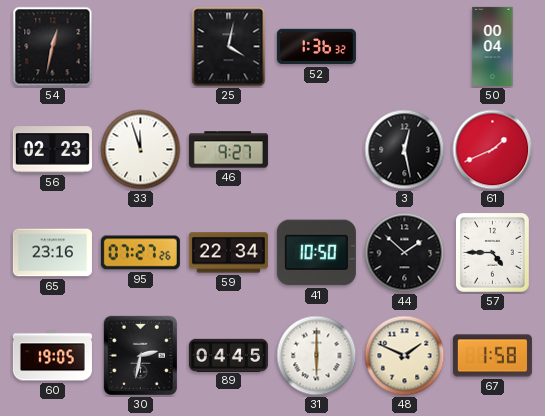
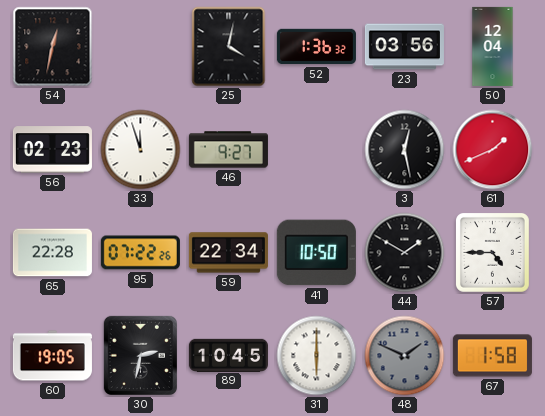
23: none -> 03:56
50: 00:04 -> 12:04
65: 23:16 -> 22:28
95: 07:27 -> 07:22
44: 1:52 -> 1:50
89: 04:45 -> 10:45
48 dial: cream -> grey
